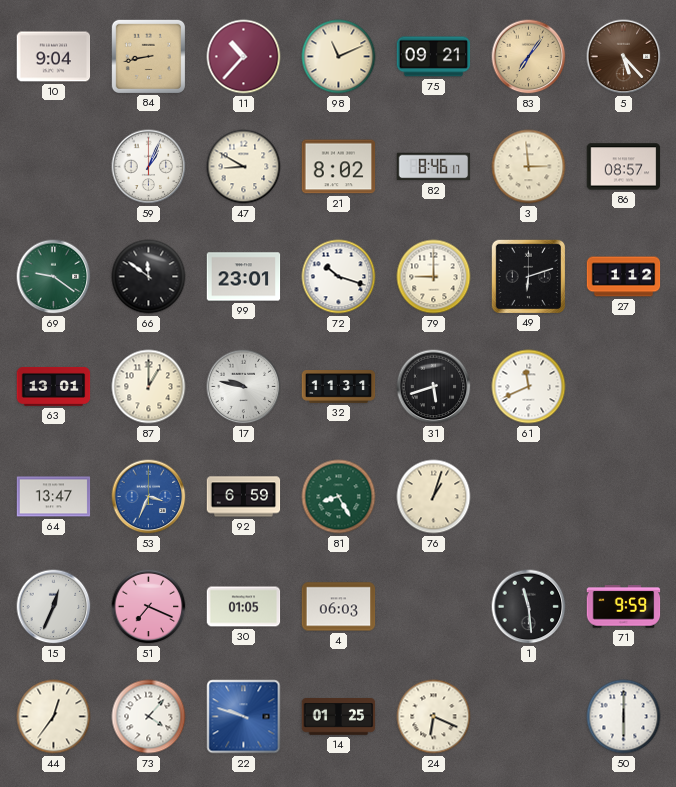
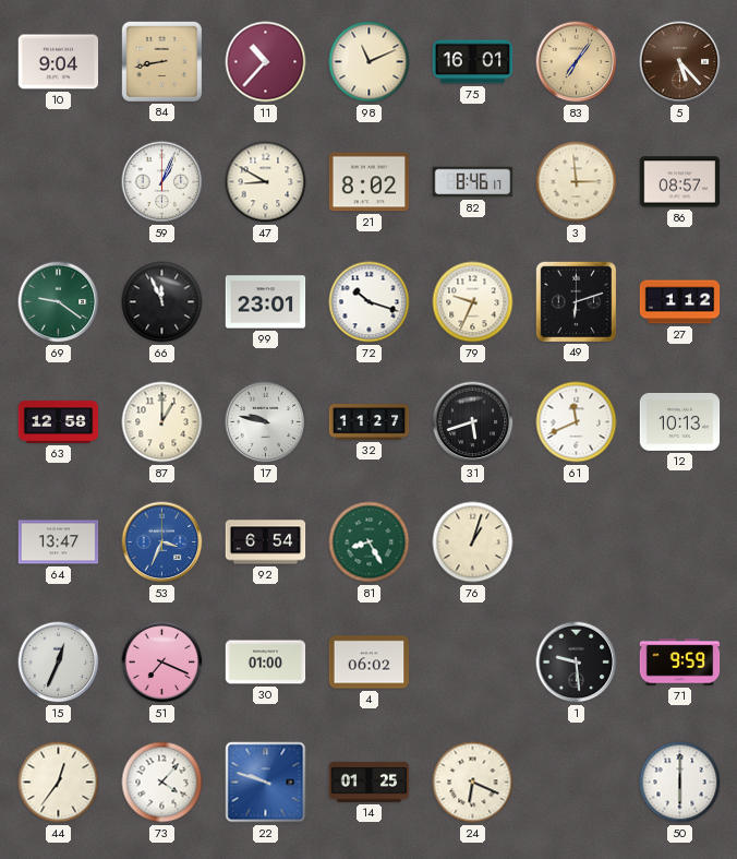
75: 09:21 -> 16:01
66: 11:51 -> 11:56
79: 9:00 -> 9:34
63: 13:01 -> 12:58
32: 11:31 -> 11:27
12: none -> 10:13
92: 6:59 -> 6:54
30: 01:05 -> 01:00
4: 06:03 -> 06:02
1: 11:29 -> 9:29
